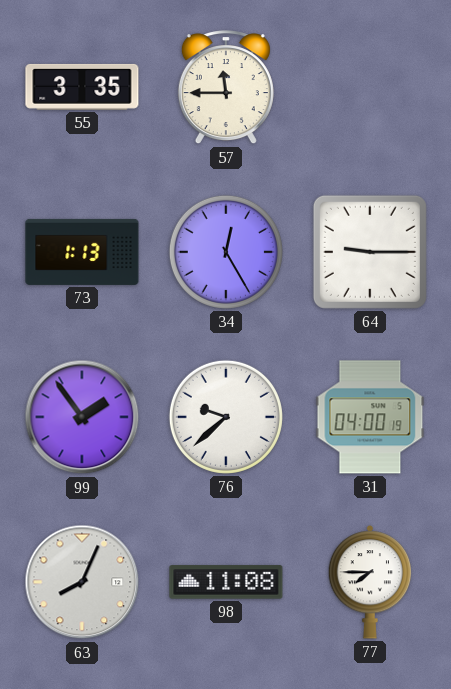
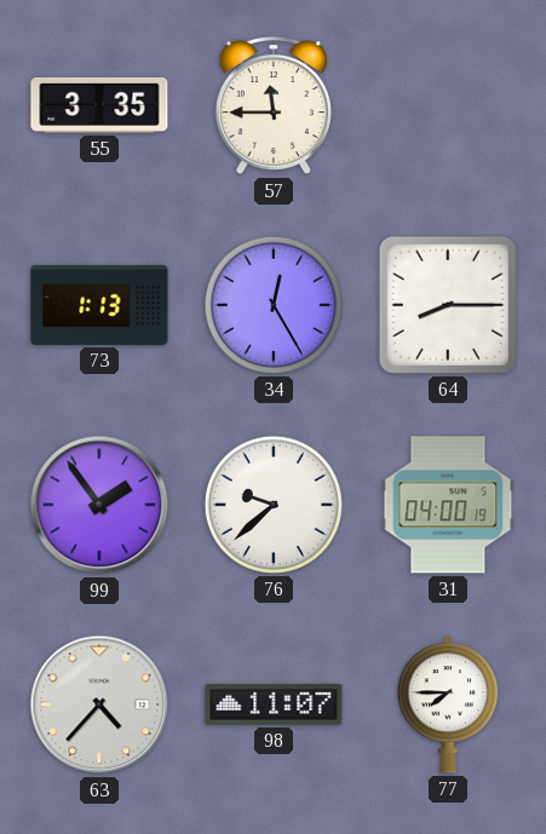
64: 9:15 -> 8:15
63: 8:04 -> 4:37
98: 11:08 -> 11:07
